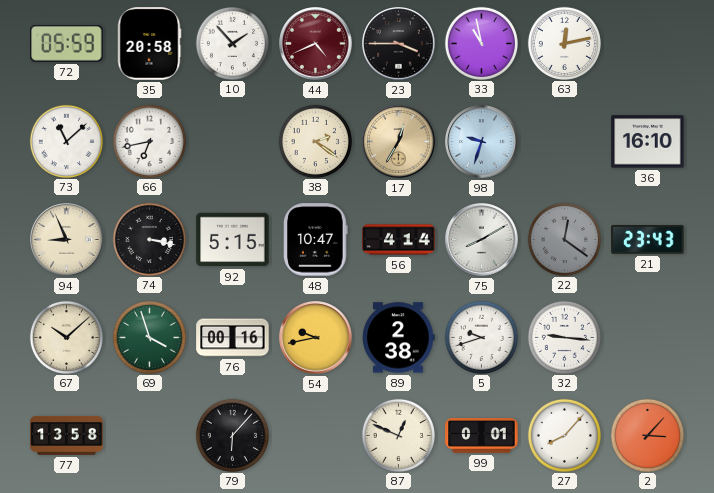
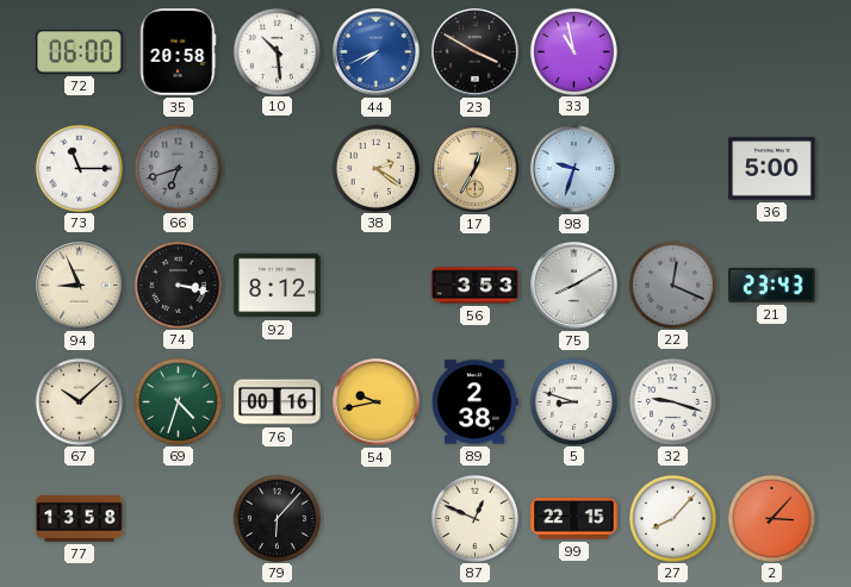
72: 05:59 -> 06:00
10: 1:53 -> 10:29
44: 4:41 -> 7:41
44 dial: burgundy -> blue
23: 3:45 -> 3:50
63: 12:13 -> none
73: 11:08 -> 11:15
66: 6:43 -> 6:42
66 dial: white -> grey
36: 16:10 -> 5:00
92: 5:15 -> 8:12
48: 10:47 -> none
56: 4:14 -> 3:53
22: 12:21 -> 12:19
69: 3:57 -> 4:33
5: 9:42 -> 8:48
32: 9:16 -> 9:18
99: 0:01 -> 22:15
